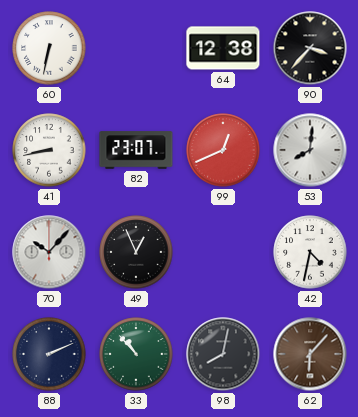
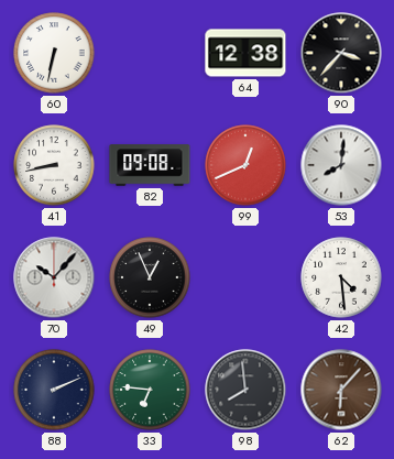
82: 23:07 -> 09:08
42: 4:32 -> 4:29
33: 10:53 -> 6:46
98: 8:02 -> 7:59
